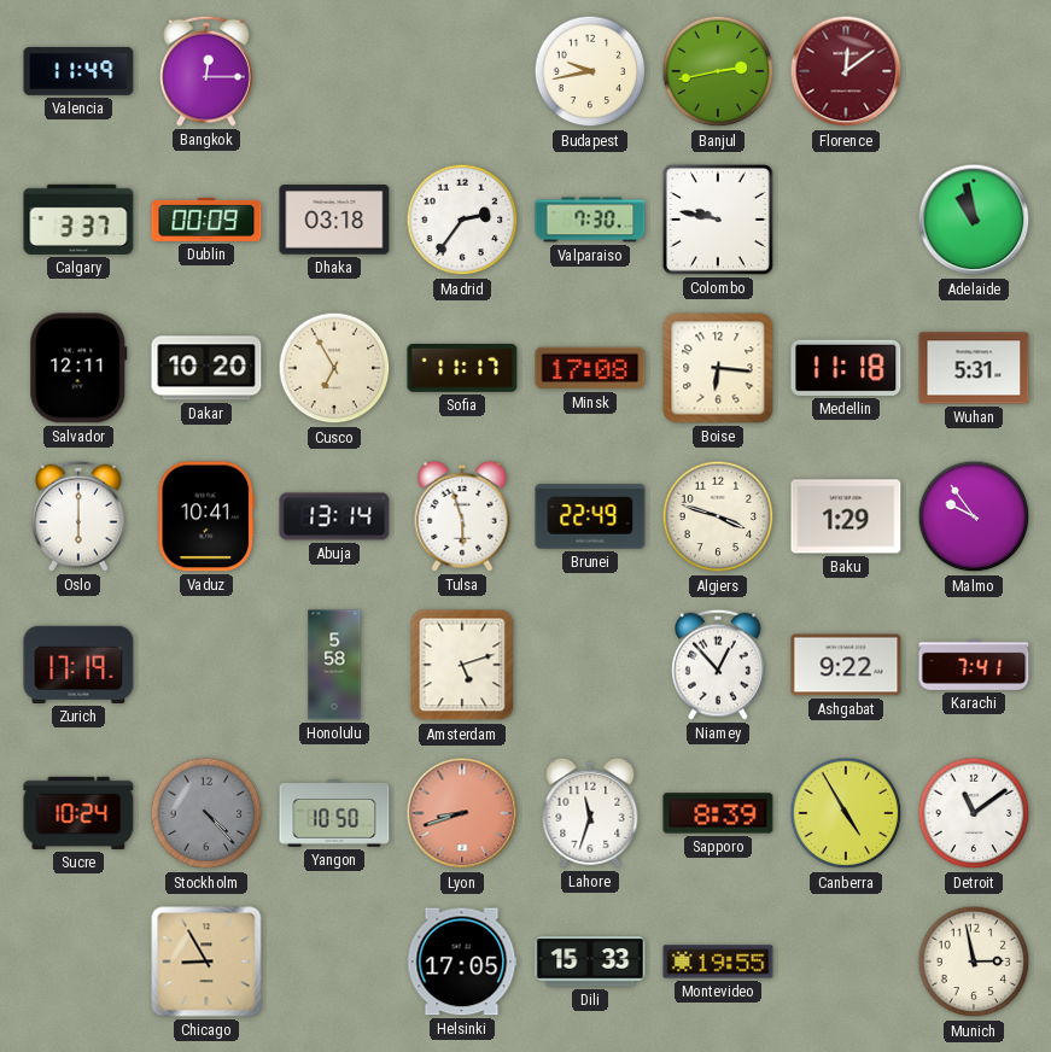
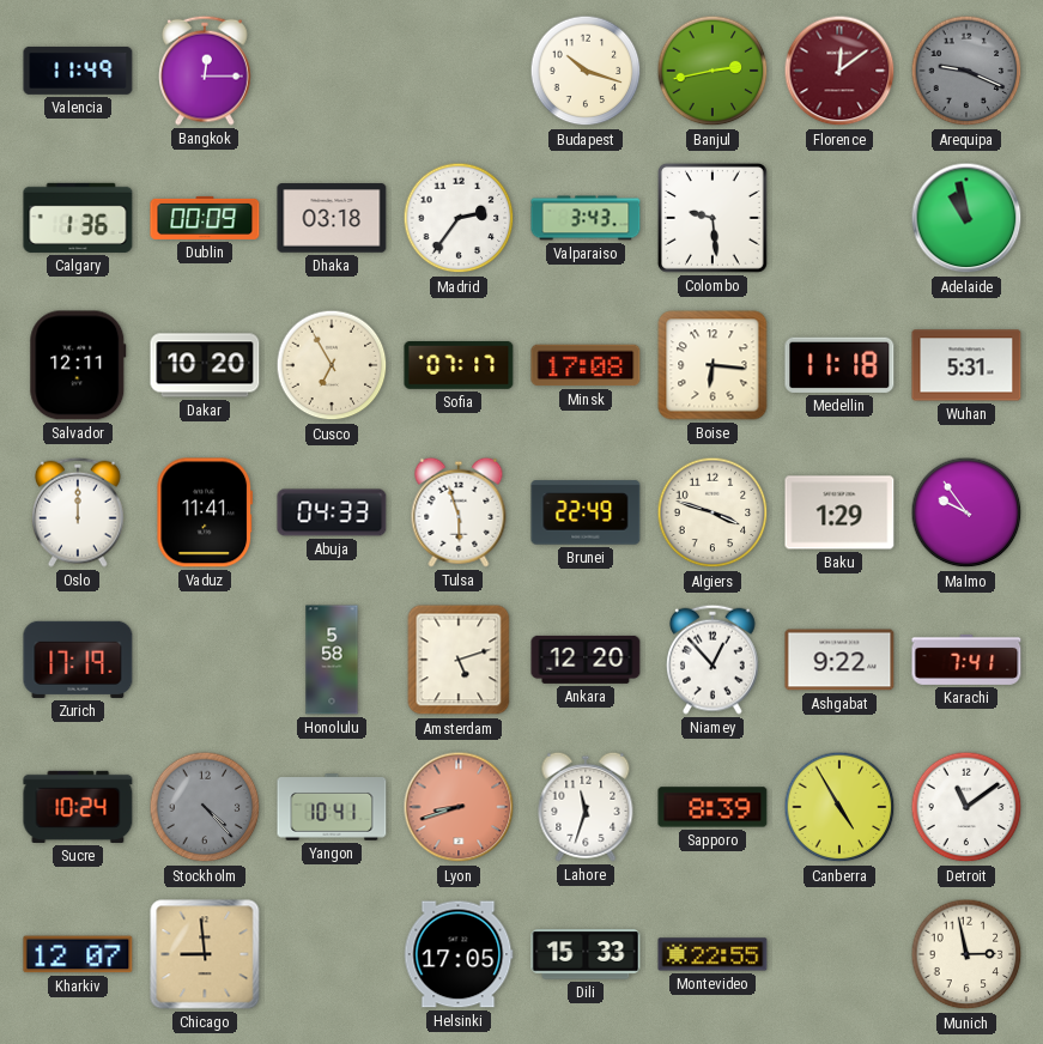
Budapest: 9:43 -> 10:18
Arequipa: none -> 9:19
Calgary: 3:37 -> 1:36
Valparaiso: 7:30 -> 3:43
Colombo: 9:47 -> 9:29
Sofia: 11:17 -> 07:17
Oslo: 6:00 -> 12:00
Vaduz: 10:41 -> 11:41
Abuja: 13:14 -> 04:33
Ankara: none -> 12:20
Yangon: 10:50 -> 10:41
Kharkiv: none -> 12:07
Chicago: 8:55 -> 8:59
Montevideo: 19:55 -> 22:55
